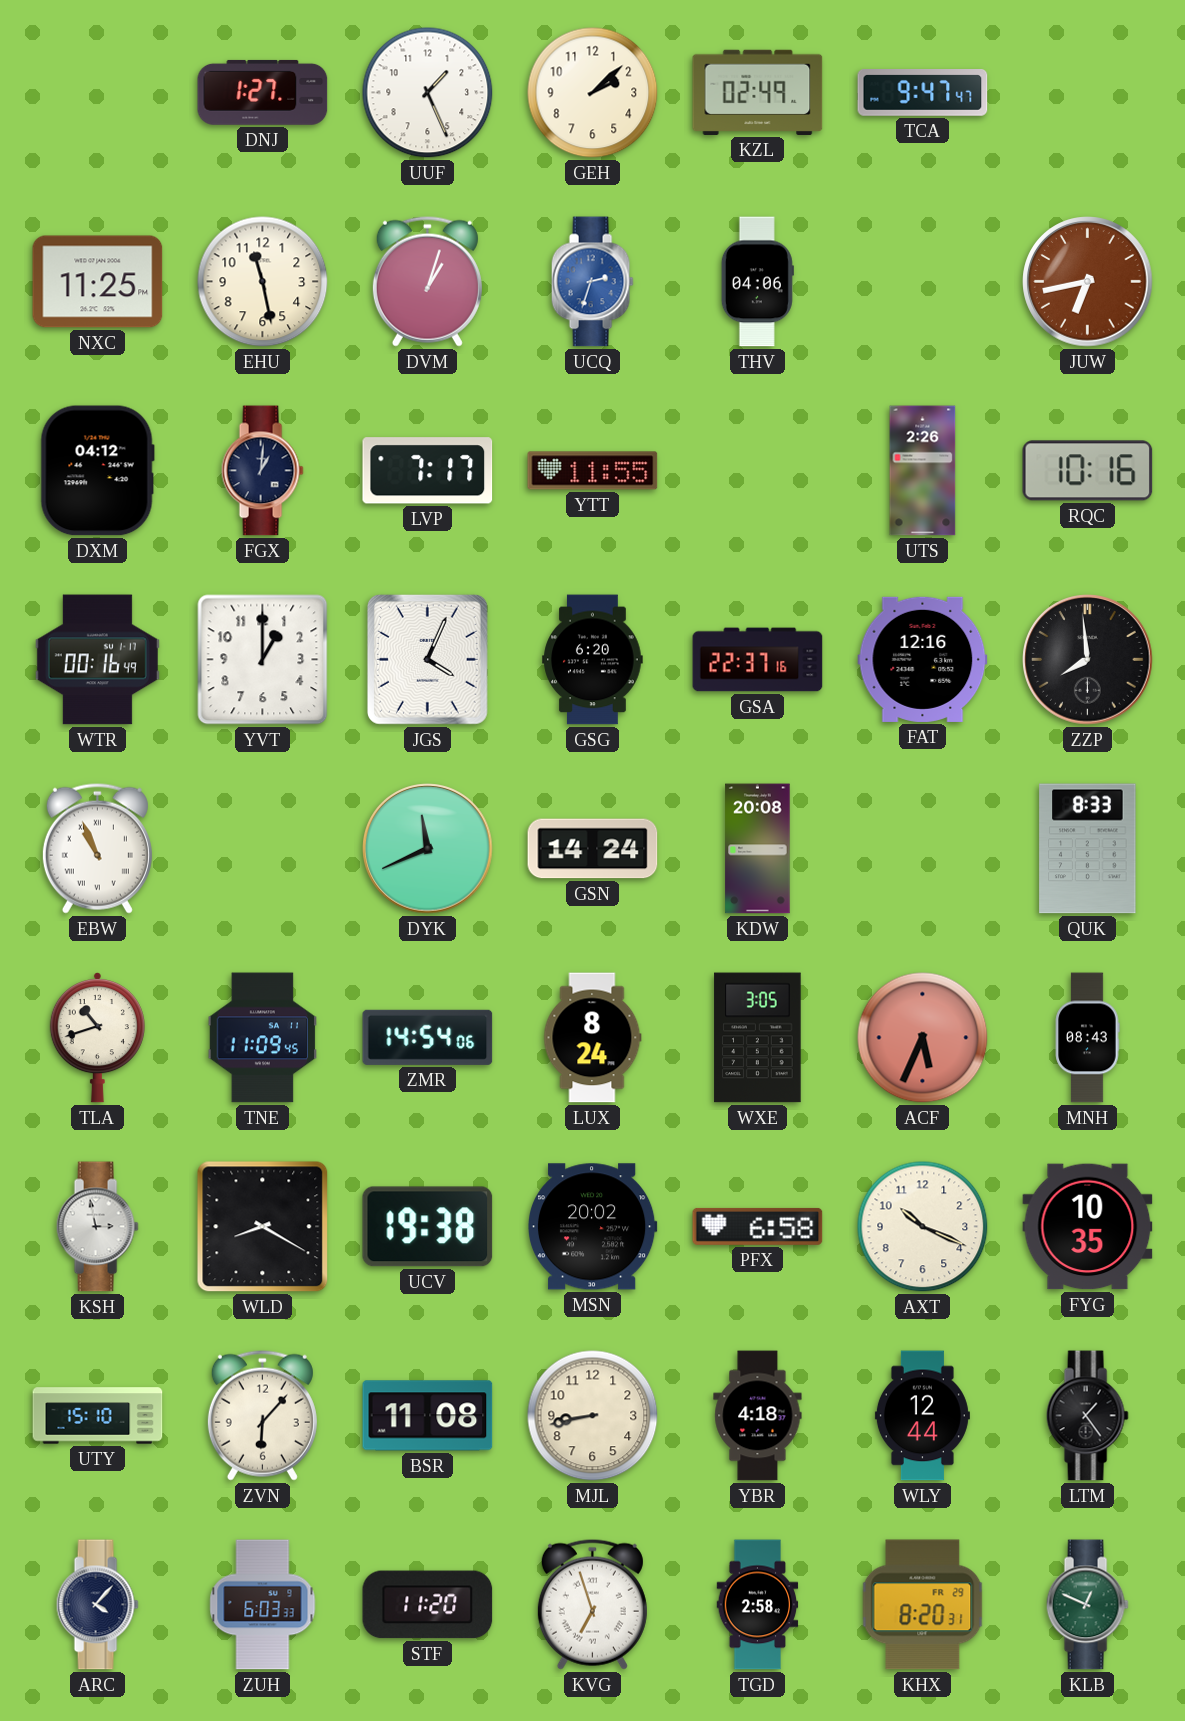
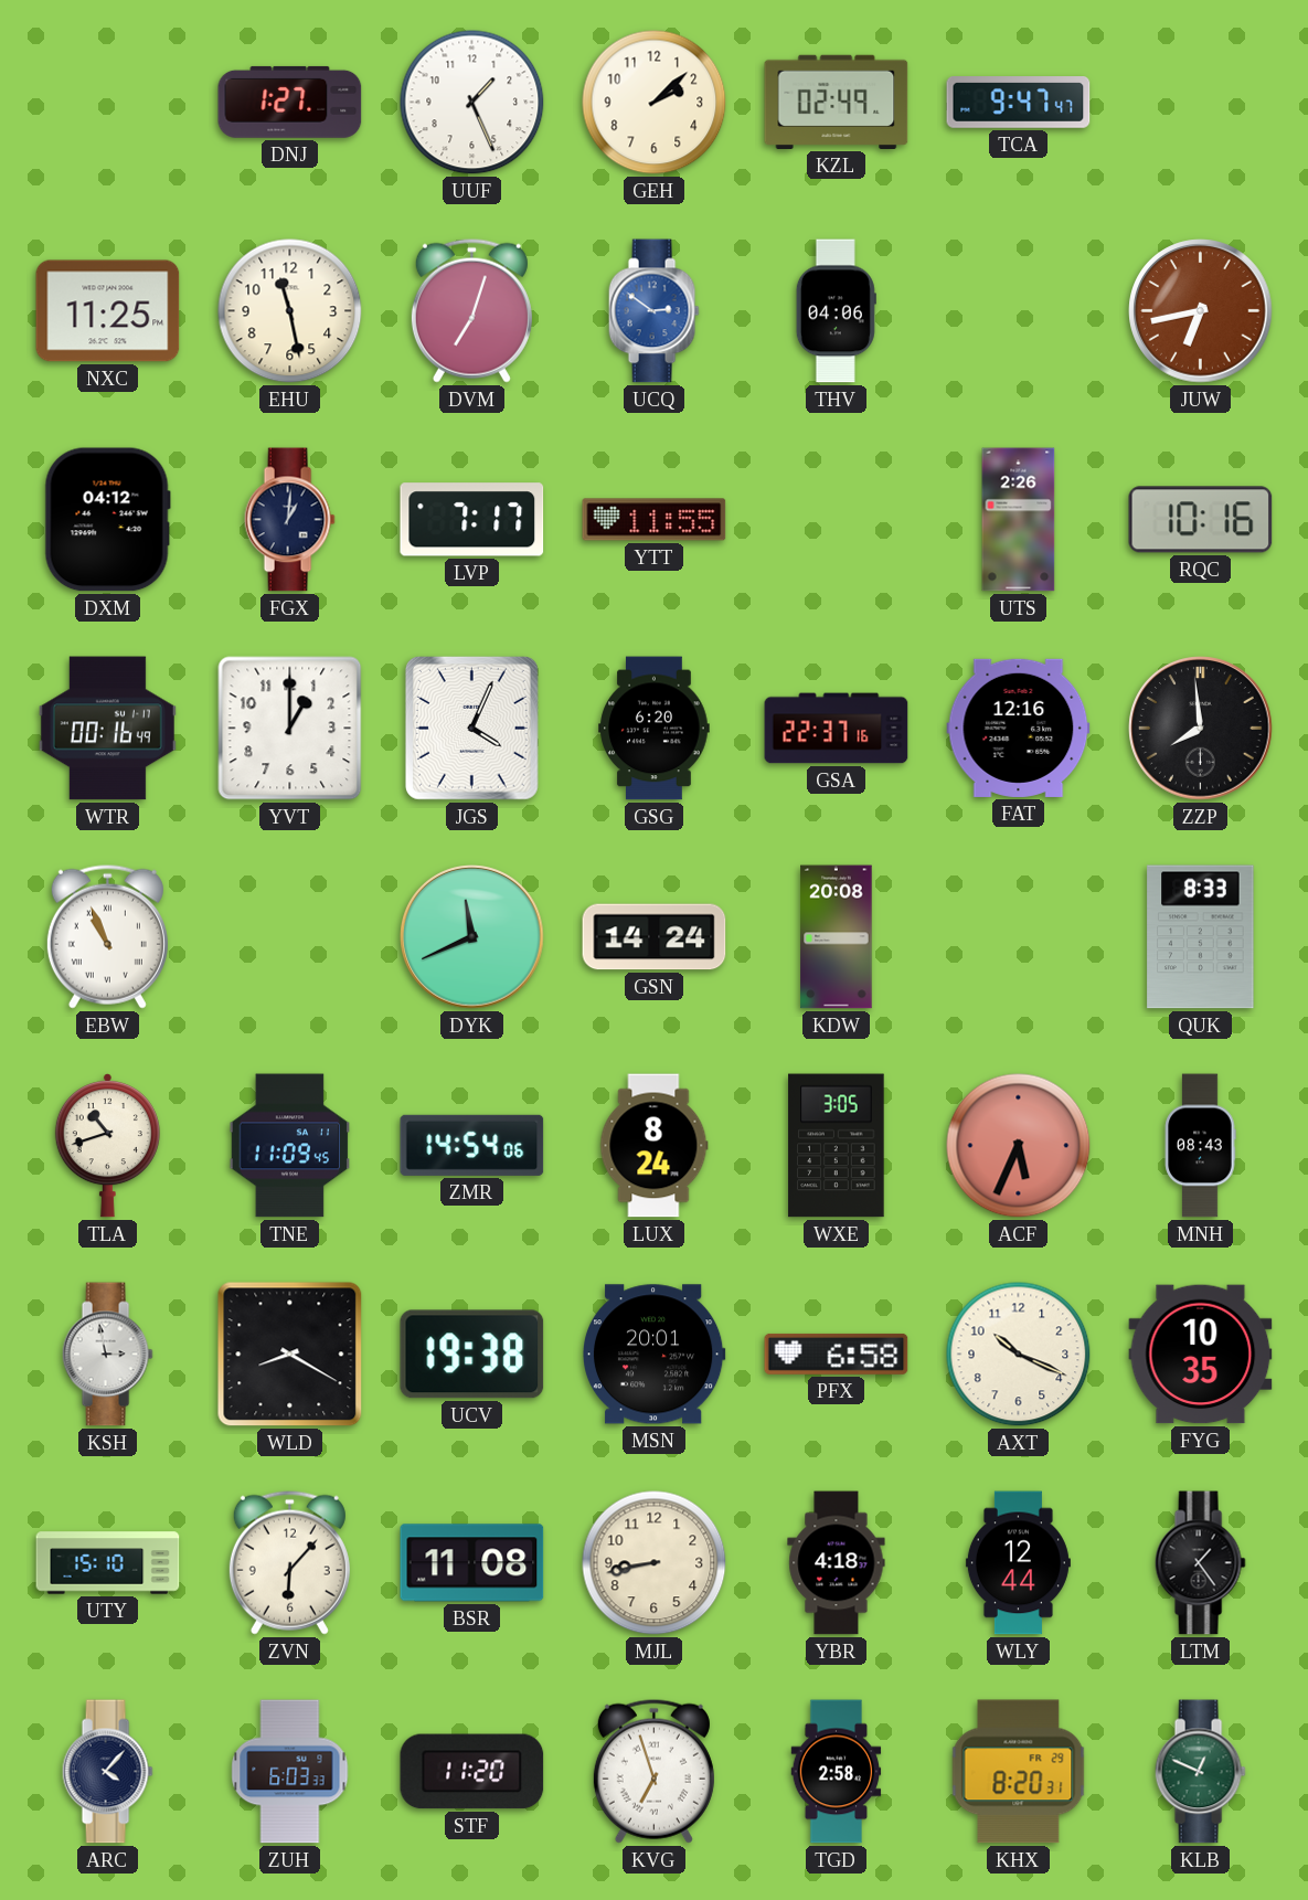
DVM: 1:03 -> 7:03
UCQ: 2:33 -> 2:51
MSN: 20:02 -> 20:01
